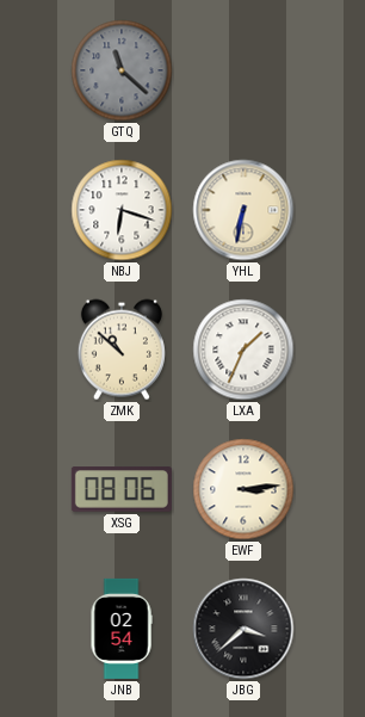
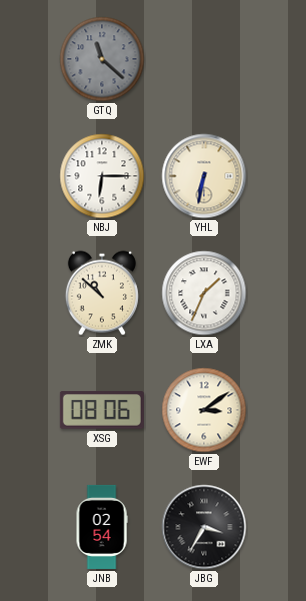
NBJ: 6:18 -> 6:15
EWF: 3:14 -> 3:09
JBG: 3:38 -> 3:35
